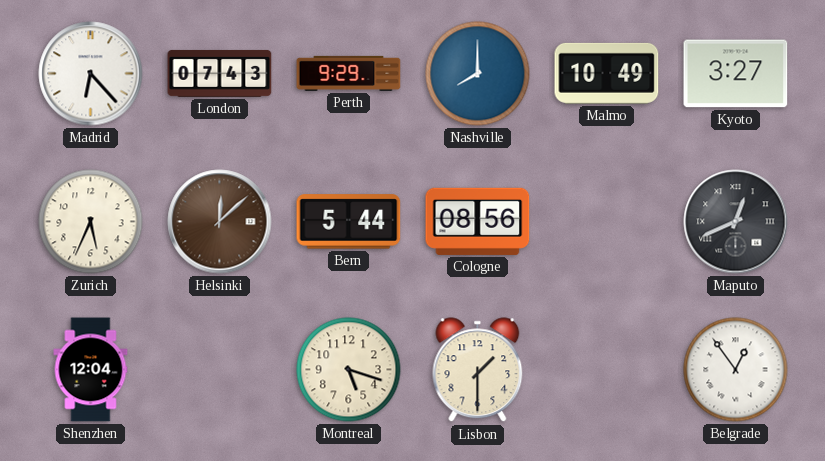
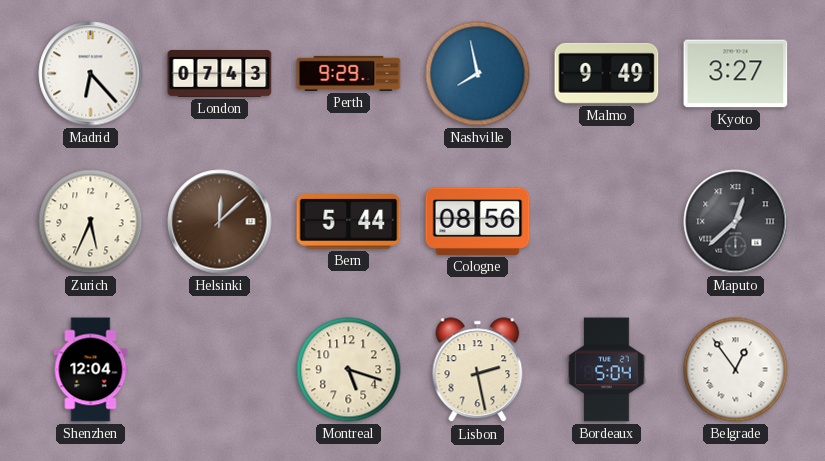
Nashville: 8:00 -> 7:58
Malmo: 10:49 -> 9:49
Maputo: 12:41 -> 12:38
Lisbon: 1:30 -> 2:28
Bordeaux: none -> 5:04
